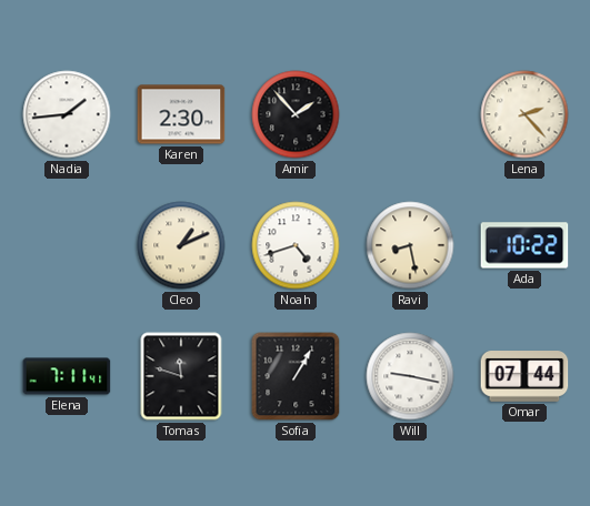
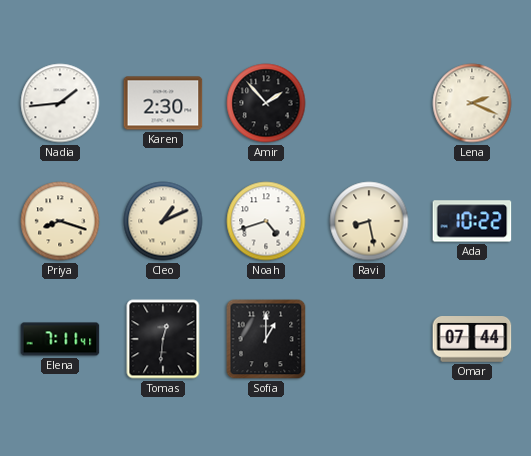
Lena: 2:23 -> 2:19
Priya: none -> 8:18
Tomas: 11:48 -> 12:31
Sofia: 1:05 -> 1:00
Will: 9:17 -> none
